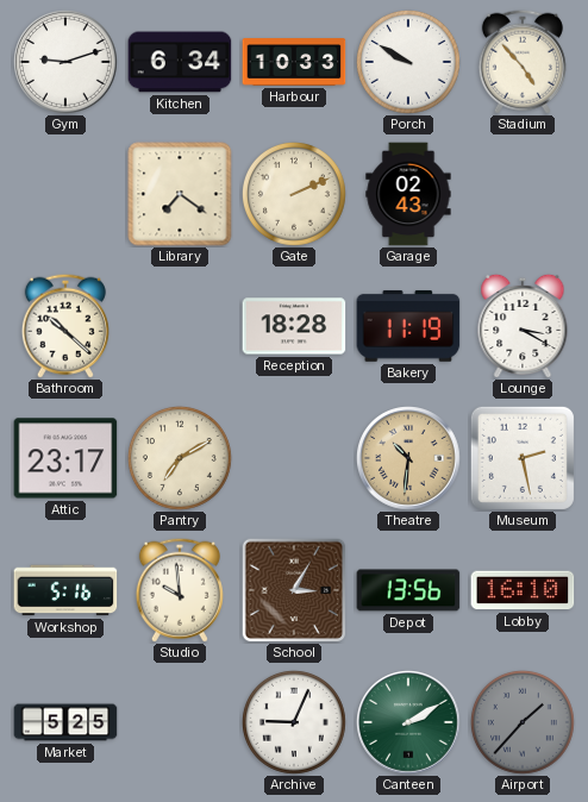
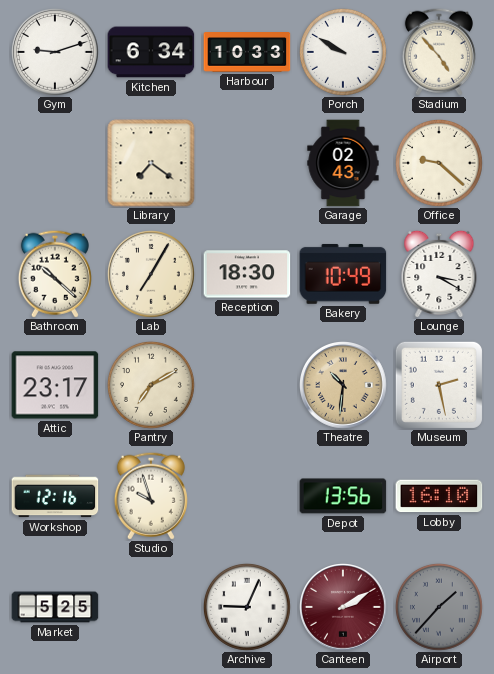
Gate: 2:11 -> none
Office: none -> 9:22
Lab: none -> 7:05
Reception: 18:28 -> 18:30
Bakery: 11:19 -> 10:49
Workshop: 5:16 -> 12:16
Studio: 9:59 -> 9:57
School: 3:05 -> none
Canteen dial: green -> burgundy
